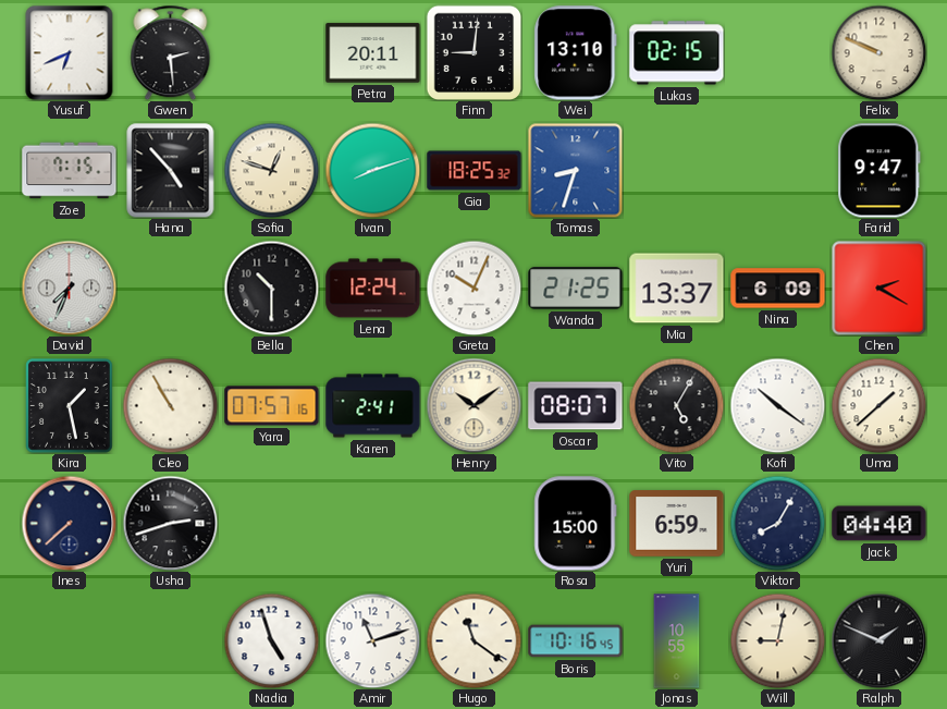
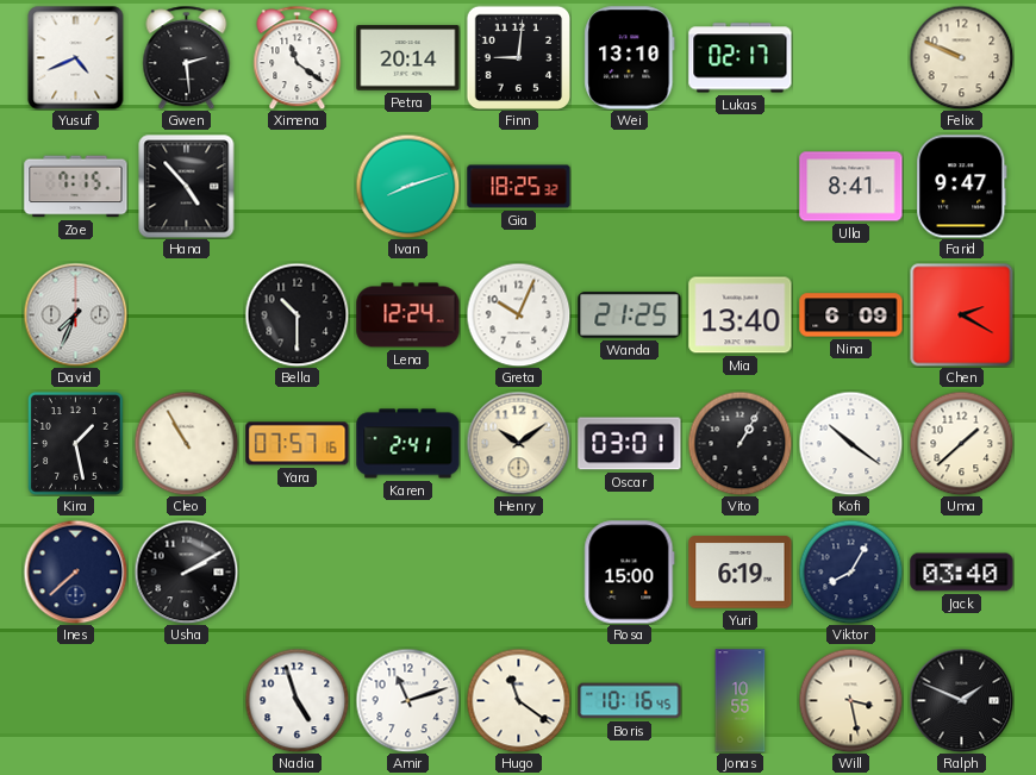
Yusuf: 6:41 -> 4:41
Ximena: none -> 11:21
Petra: 20:11 -> 20:14
Lukas: 02:15 -> 02:17
Sofia: 12:48 -> none
Tomas: 8:33 -> none
Ulla: none -> 8:41
Mia: 13:37 -> 13:40
Oscar: 08:07 -> 03:01
Vito: 5:05 -> 1:05
Usha: 2:42 -> 2:10
Yuri: 6:59 -> 6:19
Jack: 04:40 -> 03:40
Will: 9:02 -> 3:28
